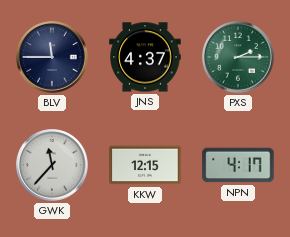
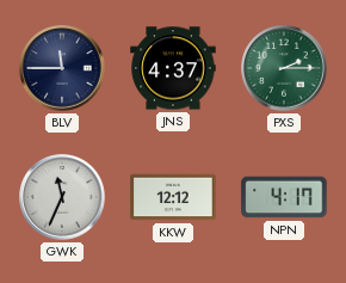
GWK: 11:37 -> 11:34
KKW: 12:15 -> 12:12
